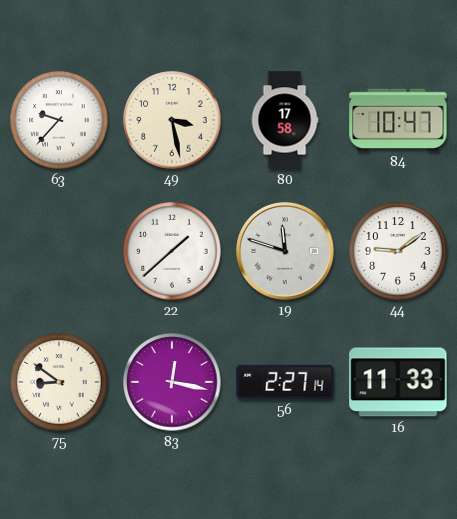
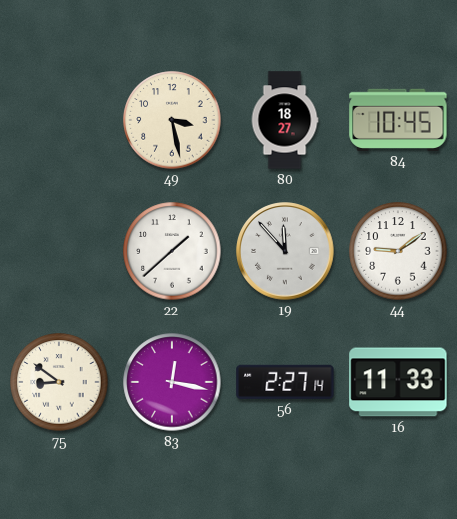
63: 9:37 -> none
80: 17:58 -> 18:27
84: 10:47 -> 10:45
19: 11:48 -> 11:53
